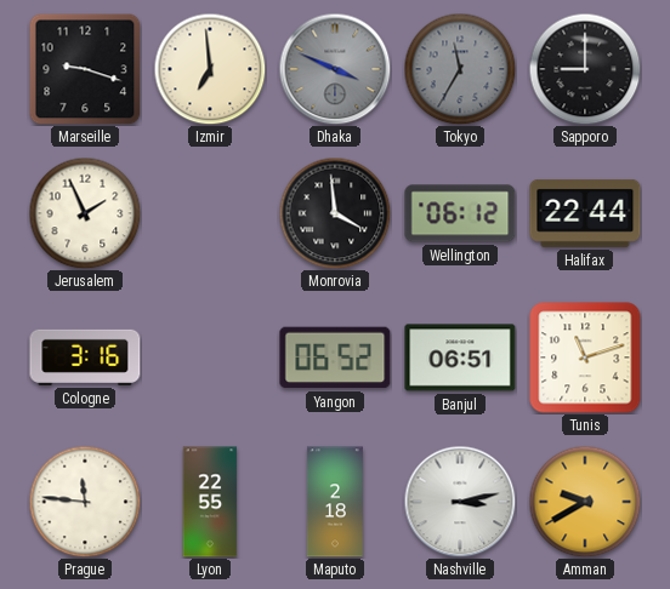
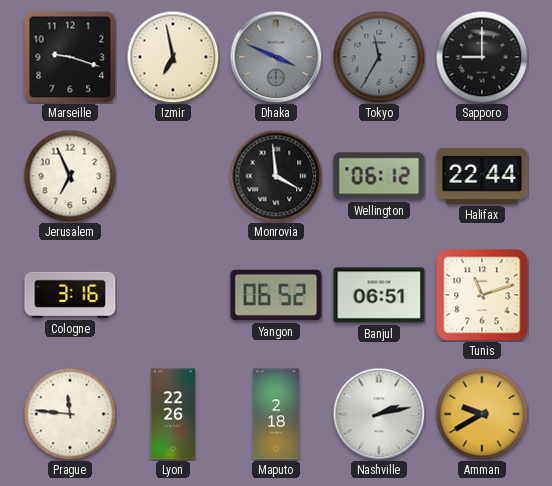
Izmir: 6:59 -> 6:58
Jerusalem: 1:56 -> 6:56
Lyon: 22:55 -> 22:26
Nashville: 3:13 -> 2:13
